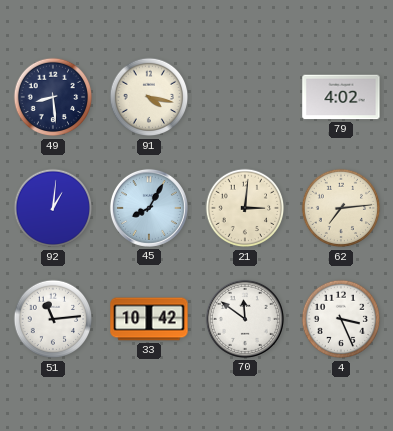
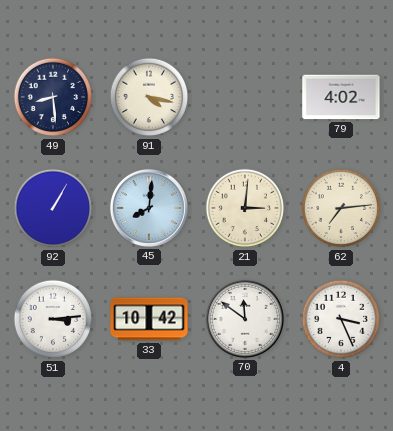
92: 1:01 -> 1:05
45: 8:05 -> 8:01
51: 11:14 -> 3:14
